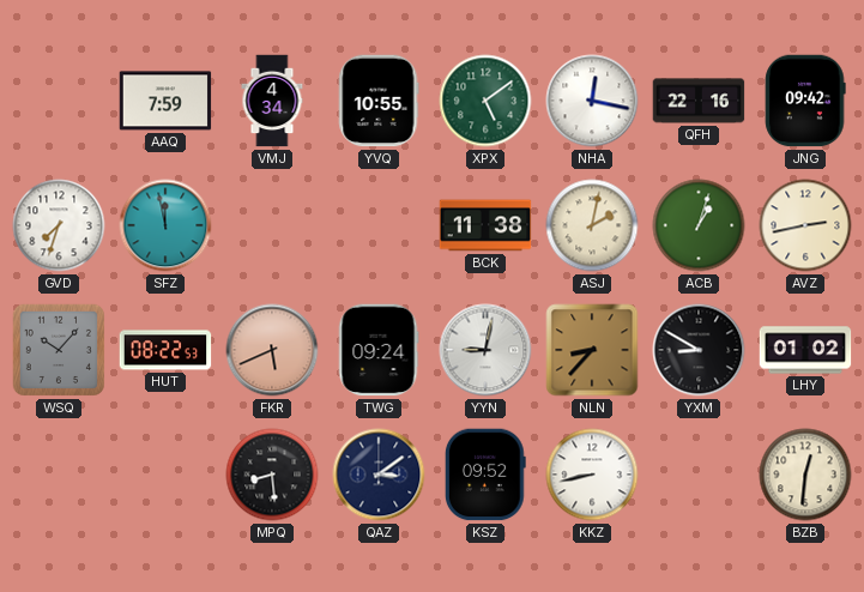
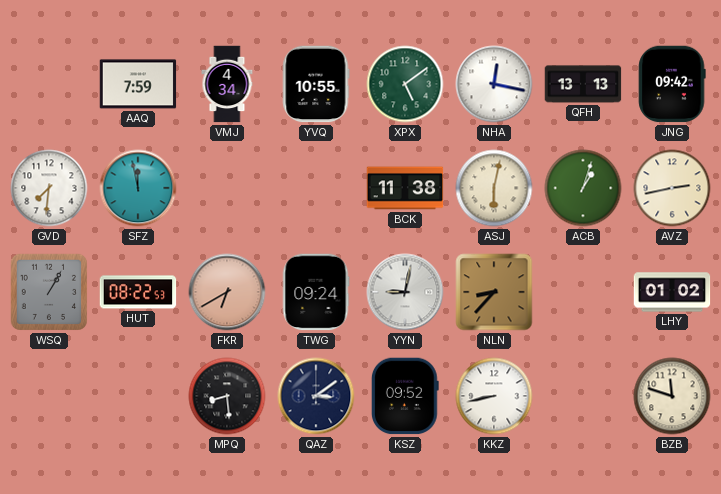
QFH: 22:16 -> 13:13
GVD: 7:33 -> 7:31
ASJ: 2:02 -> 6:02
WSQ: 10:07 -> 1:05
FKR: 5:41 -> 6:40
YXM: 8:50 -> none
BZB: 12:31 -> 11:48
